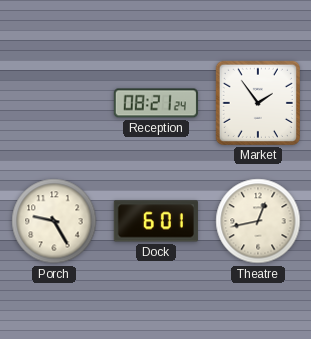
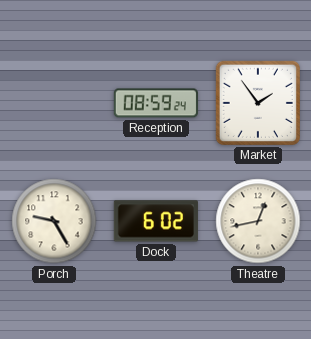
Reception: 08:21 -> 08:59
Dock: 6:01 -> 6:02
